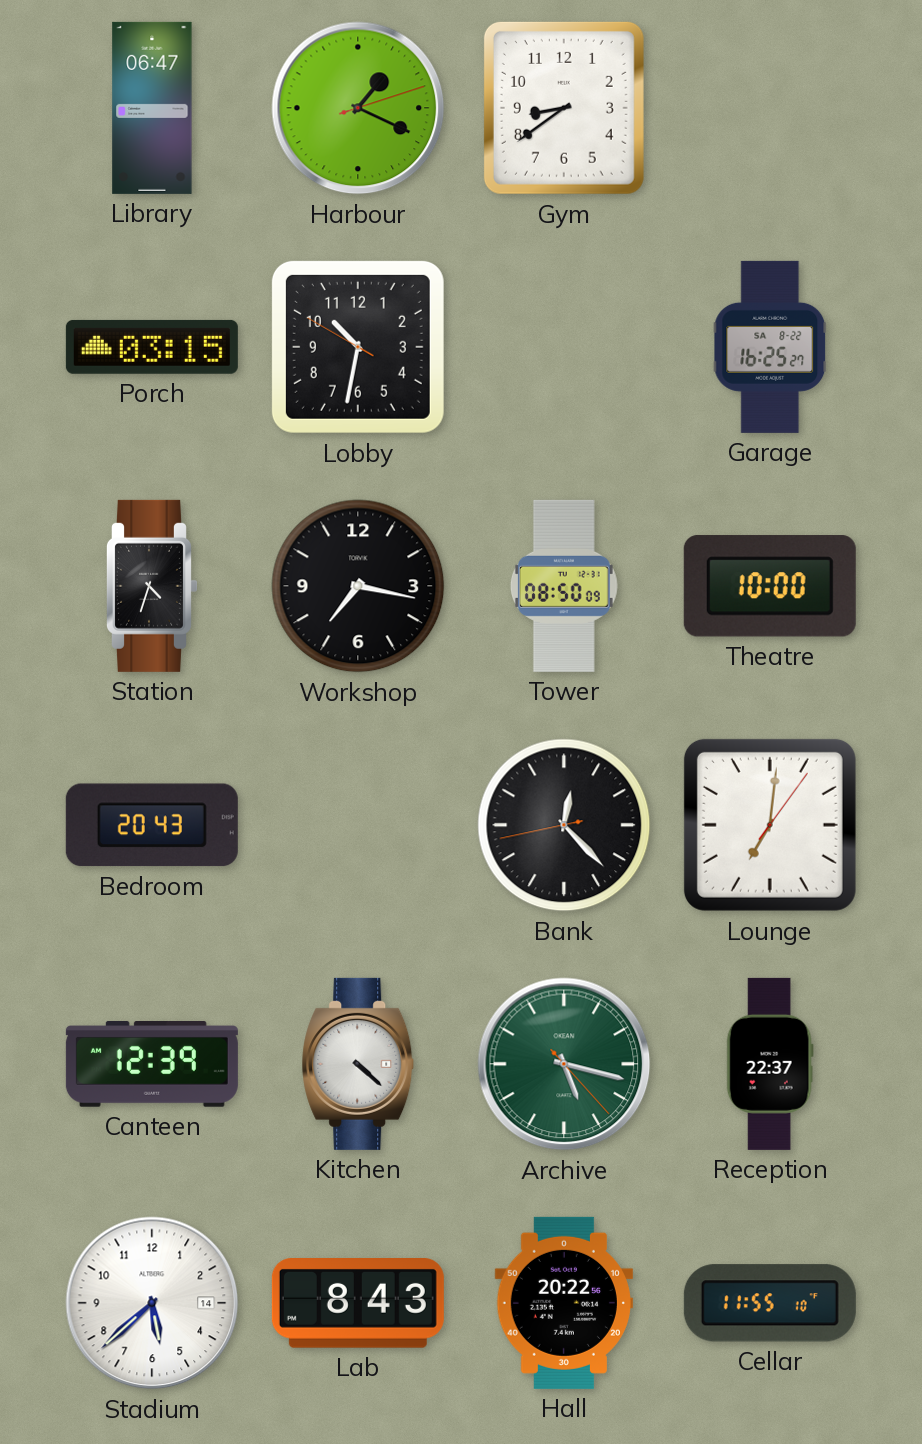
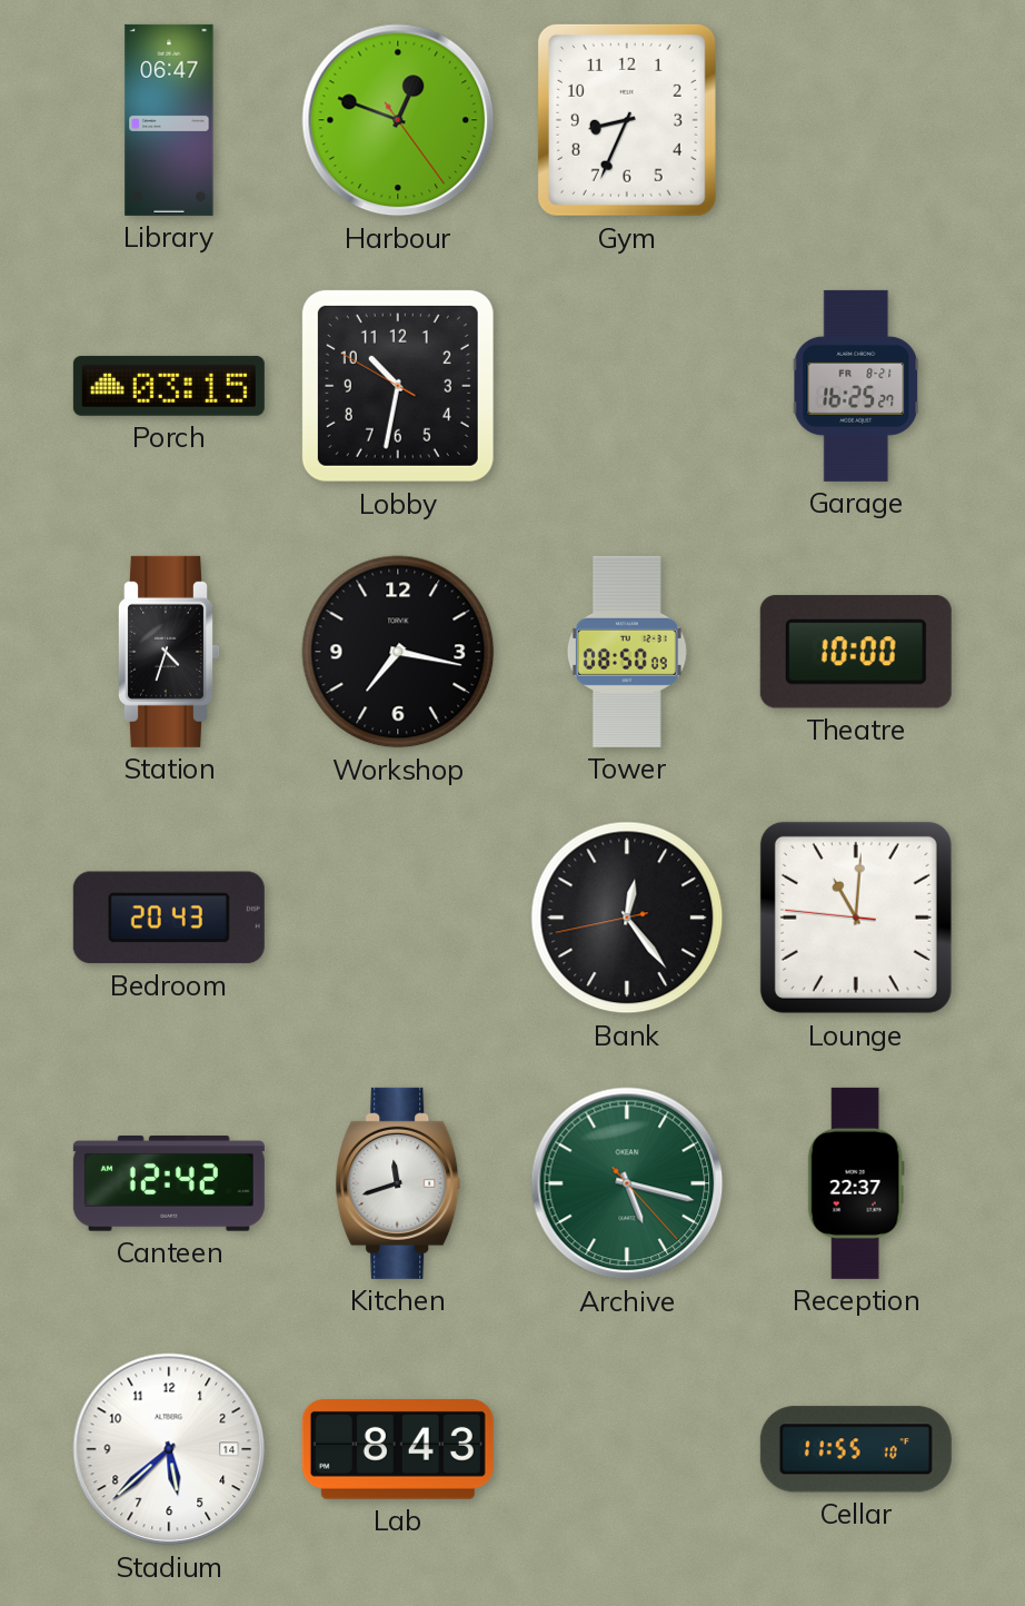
Harbour: 1:19 -> 12:48
Gym: 8:39 -> 8:34
Garage date: SA 8-22 -> FR 8-21
Bank: 12:22 -> 12:23
Lounge: 7:01 -> 11:00
Canteen: 12:39 -> 12:42
Kitchen: 4:22 -> 11:42
Hall: 20:22 -> none
